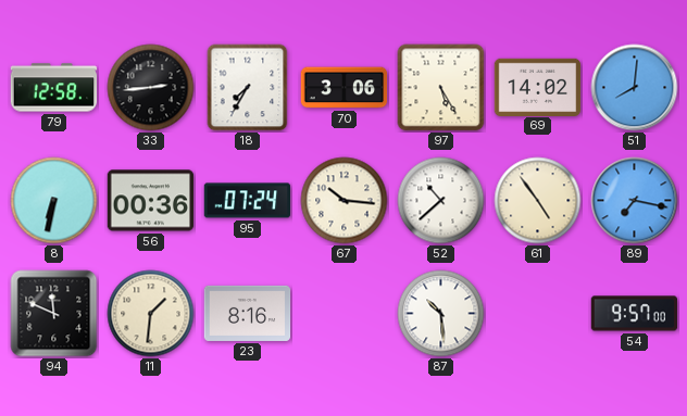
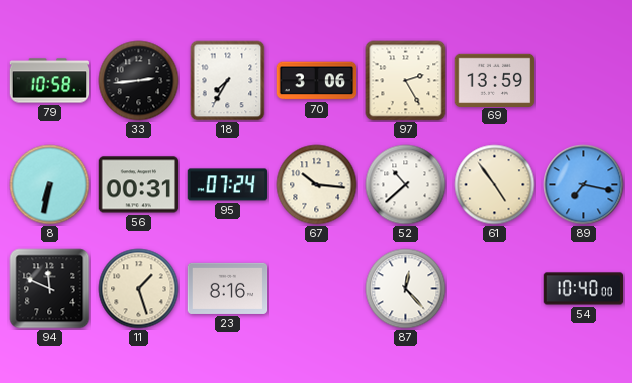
79: 12:58 -> 10:58
97: 5:25 -> 2:25
69: 14:02 -> 13:59
51: 8:01 -> none
56: 00:36 -> 00:31
11: 1:31 -> 1:27
87: 10:29 -> 12:23
54: 9:57 -> 10:40
